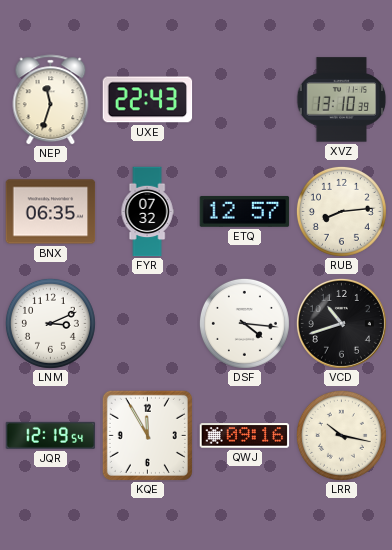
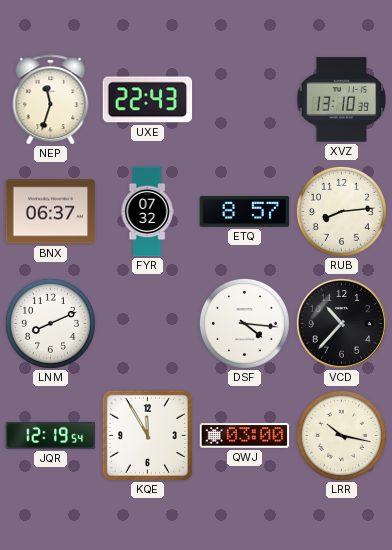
BNX: 06:35 -> 06:37
ETQ: 12:57 -> 8:57
LNM: 3:11 -> 8:11
VCD: 10:42 -> 10:37
QWJ: 09:16 -> 03:00
